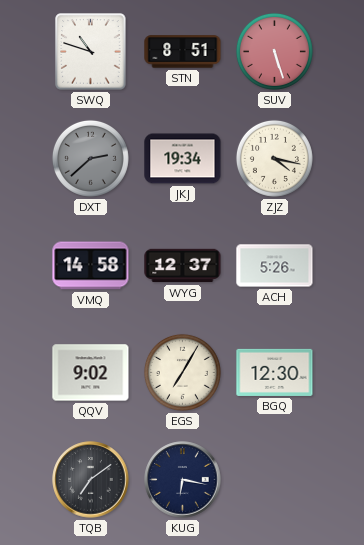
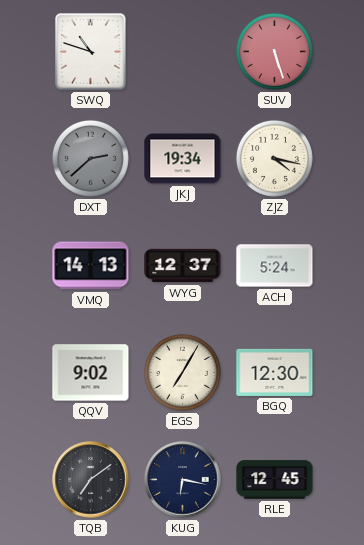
STN: 8:51 -> none
VMQ: 14:58 -> 14:13
ACH: 5:26 -> 5:24
RLE: none -> 12:45
